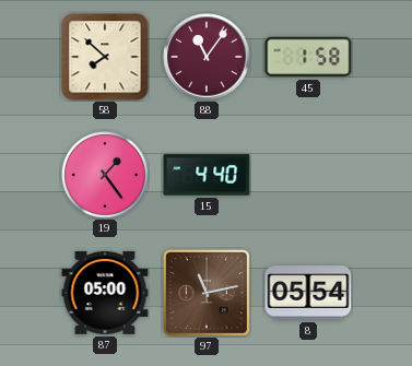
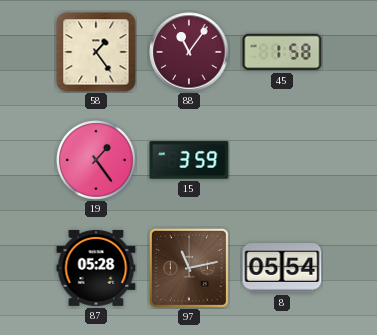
58: 7:52 -> 1:24
15: 4:40 -> 3:59
87: 05:00 -> 05:28
